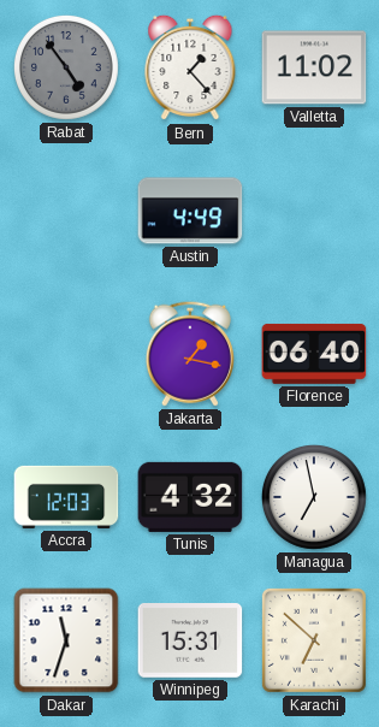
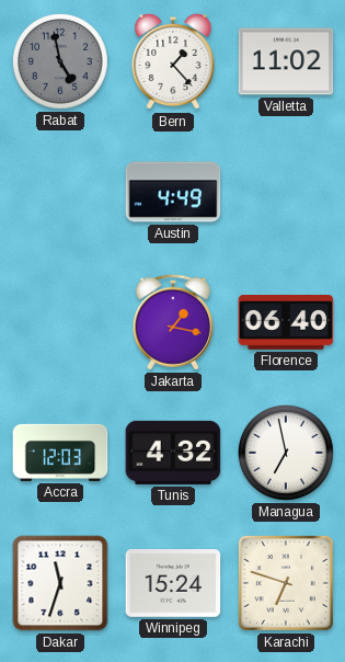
Rabat: 4:54 -> 4:58
Winnipeg: 15:31 -> 15:24
Karachi: 6:52 -> 6:48
